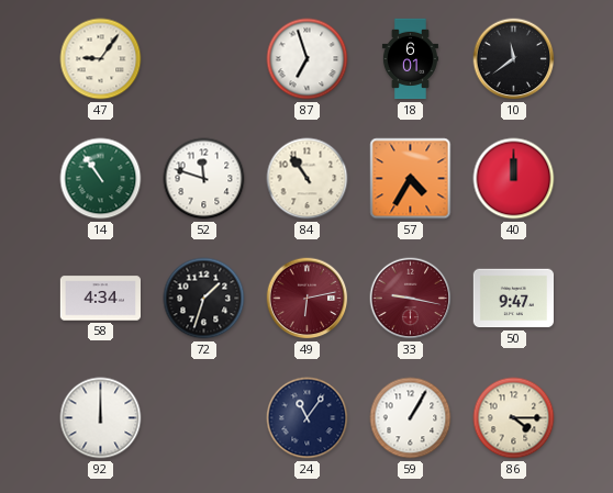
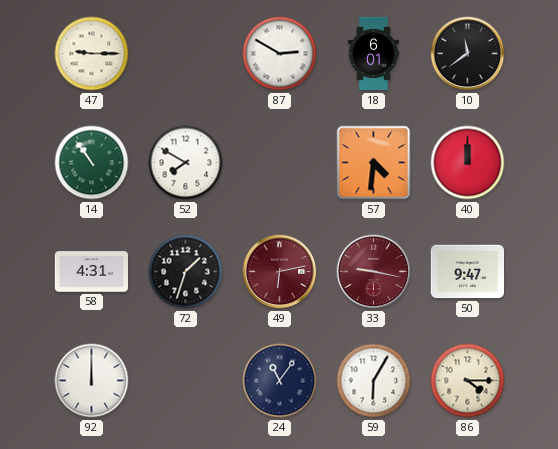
47: 9:06 -> 9:15
87: 6:57 -> 2:50
52: 11:48 -> 7:50
84: 10:54 -> none
57: 4:35 -> 4:31
58: 4:34 -> 4:31
59: 1:05 -> 6:05
